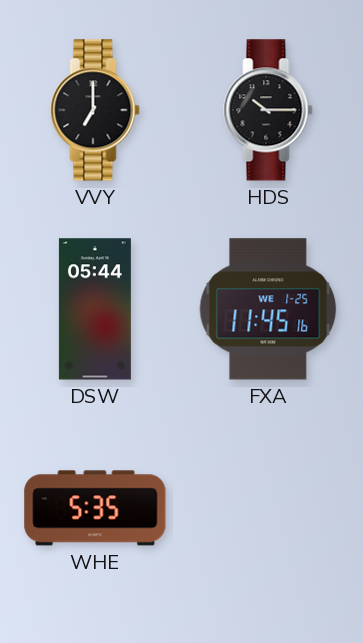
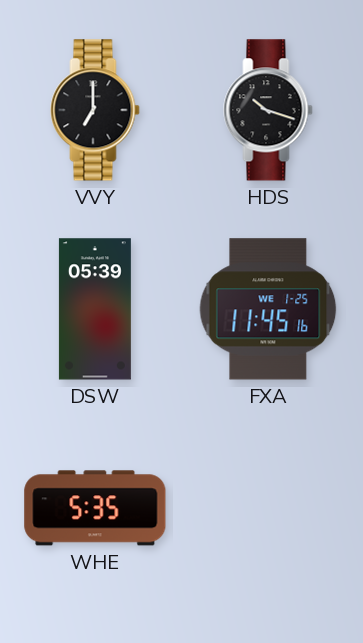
HDS: 10:15 -> 10:18
DSW: 05:44 -> 05:39
